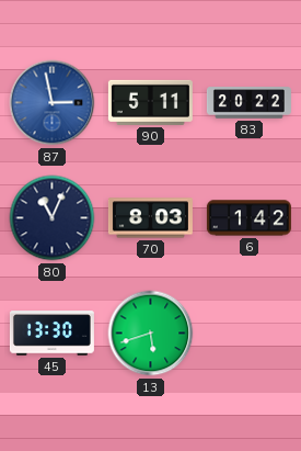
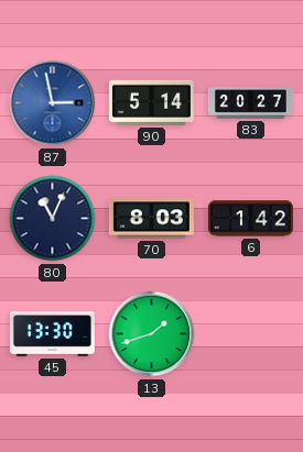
90: 5:11 -> 5:14
83: 20:22 -> 20:27
13: 5:42 -> 1:42
